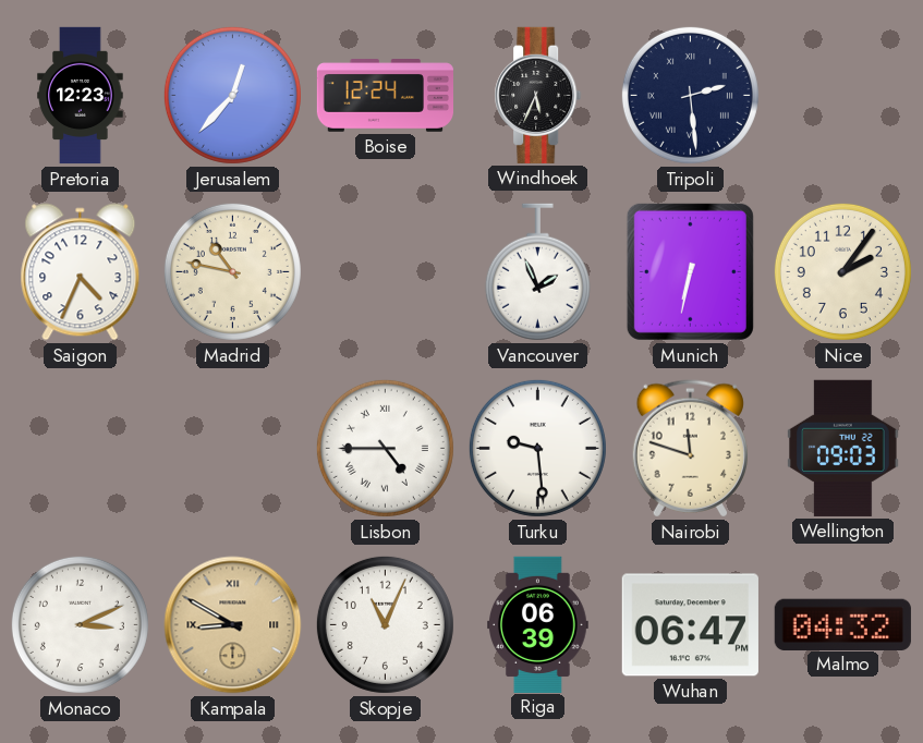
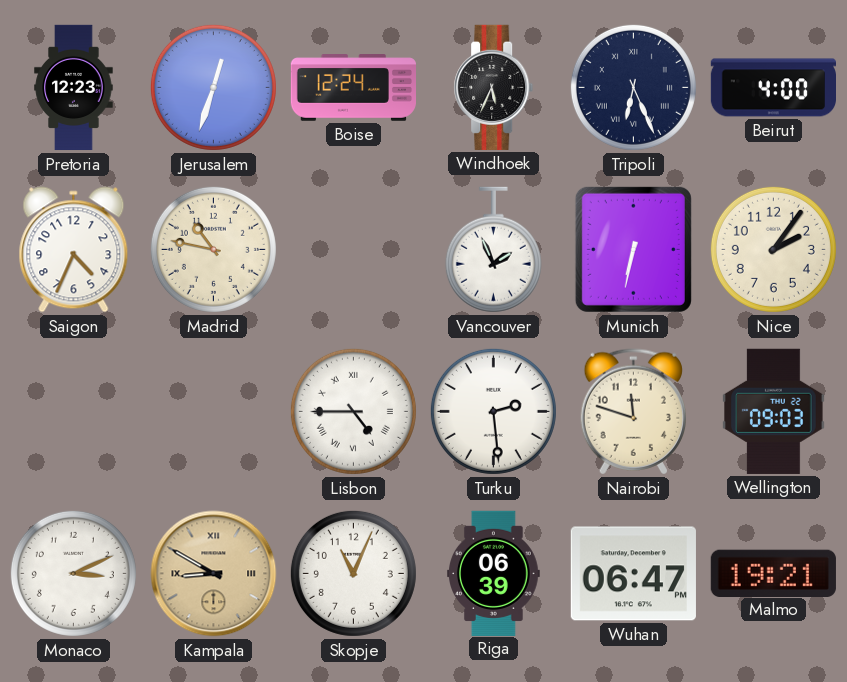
Jerusalem: 12:37 -> 12:33
Tripoli: 2:29 -> 6:26
Beirut: none -> 4:00
Turku: 9:29 -> 2:29
Malmo: 04:32 -> 19:21
